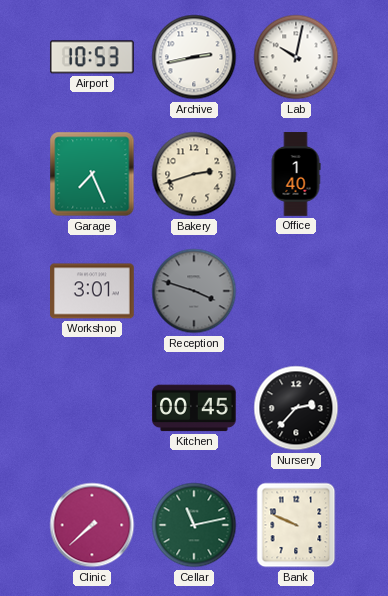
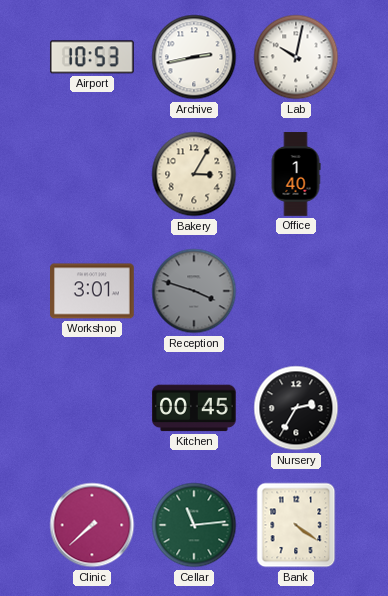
Garage: 7:26 -> none
Bakery: 2:42 -> 3:05
Nursery: 2:37 -> 2:35
Cellar: 11:13 -> 11:14
Bank: 9:49 -> 4:21
